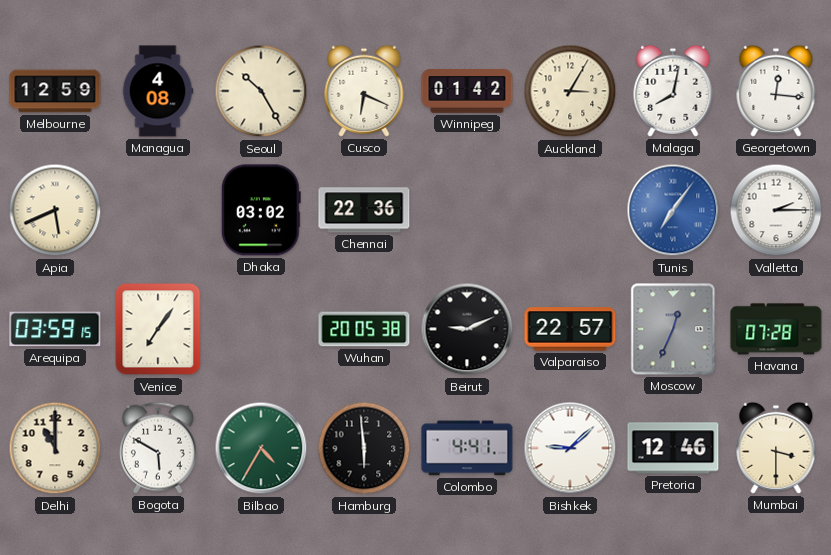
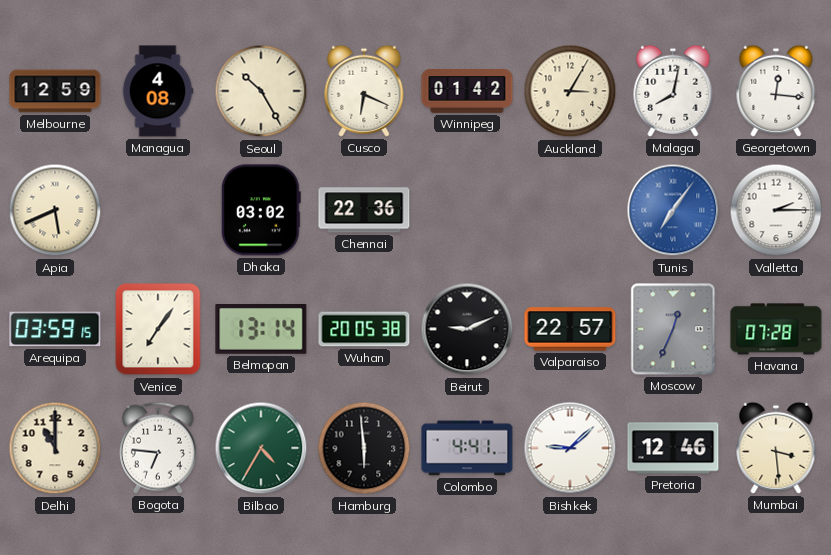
Belmopan: none -> 13:14
Bogota: 5:50 -> 6:46
Mumbai: 3:30 -> 3:29
